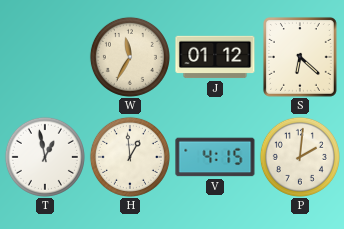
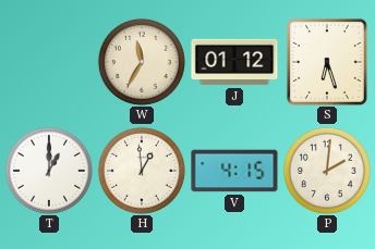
S: 6:22 -> 6:27
T: 12:58 -> 1:00
